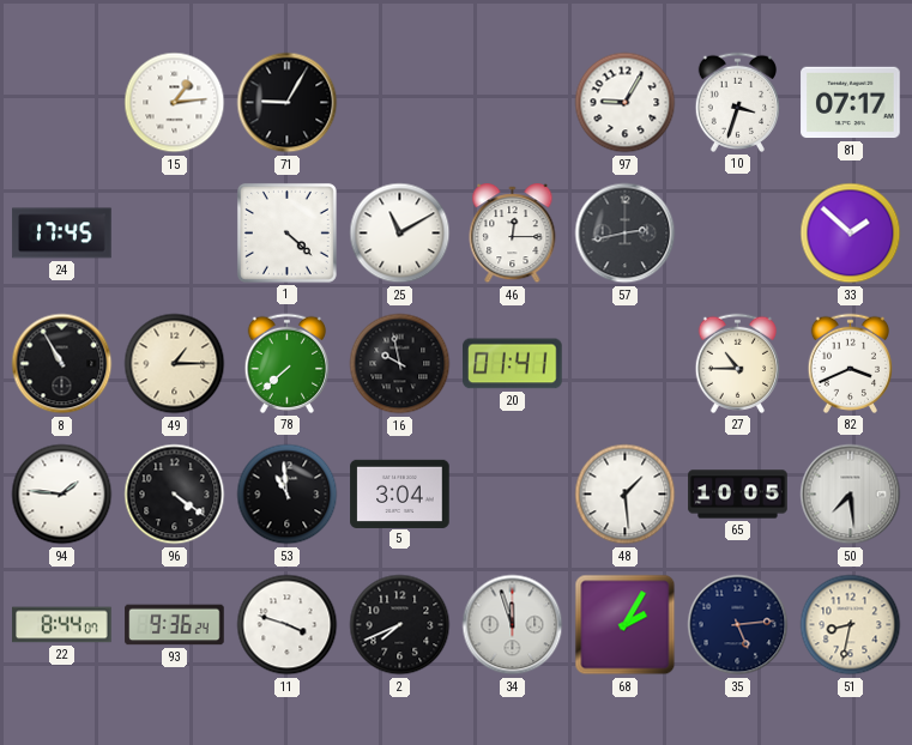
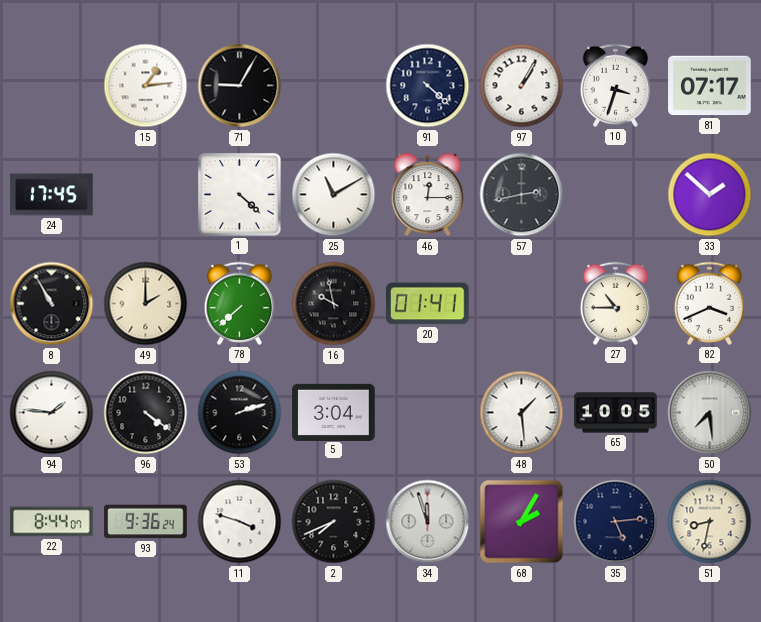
91: none -> 4:22
97: 9:05 -> 1:05
49: 1:15 -> 2:00
53: 10:59 -> 2:12
